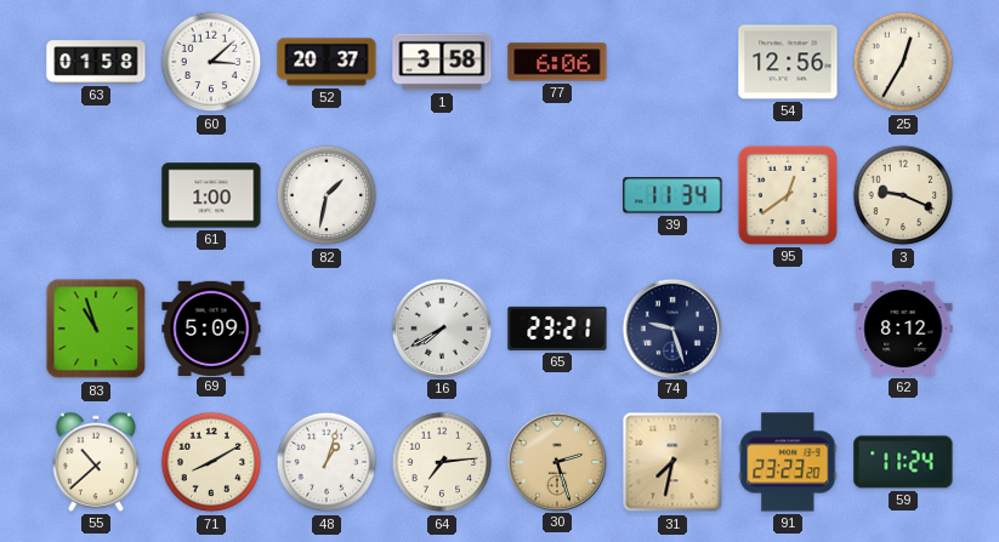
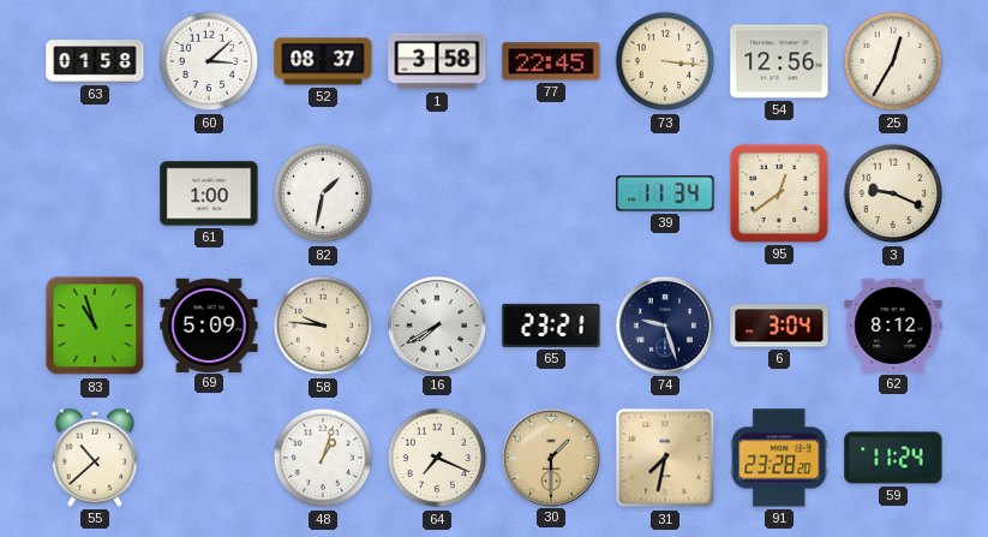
52: 20:37 -> 08:37
77: 6:06 -> 22:45
73: none -> 3:16
58: none -> 9:46
6: none -> 3:04
71: 8:10 -> none
64: 7:14 -> 7:19
30: 2:27 -> 1:30
91: 23:23 -> 23:28
